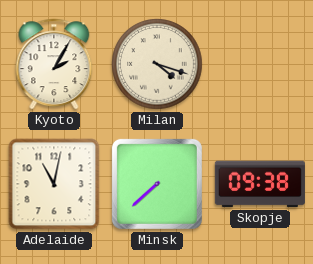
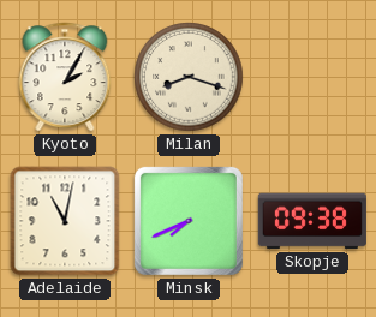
Milan: 4:18 -> 8:18
Minsk: 7:38 -> 7:41
